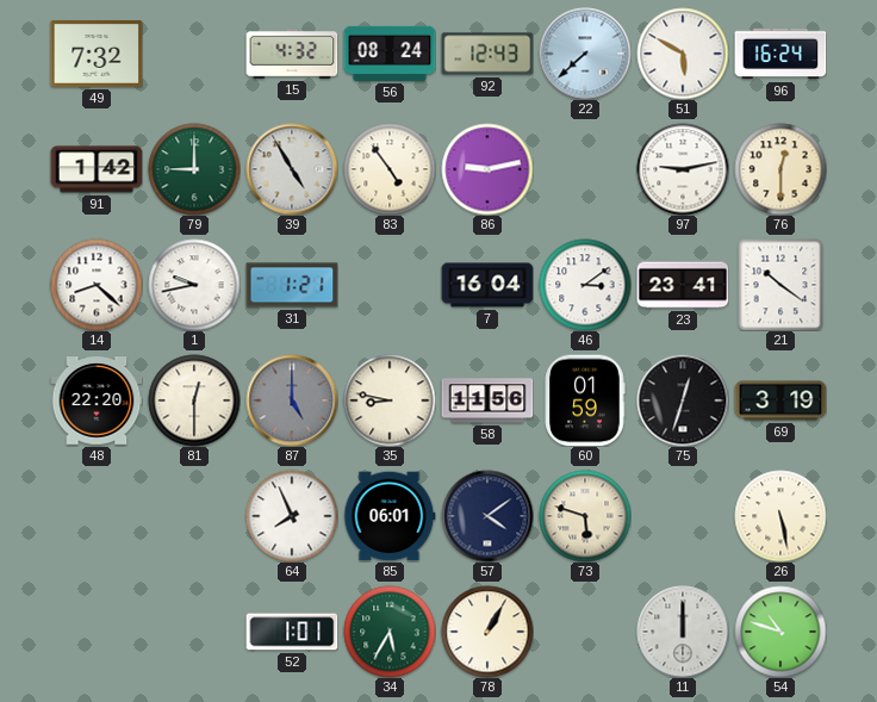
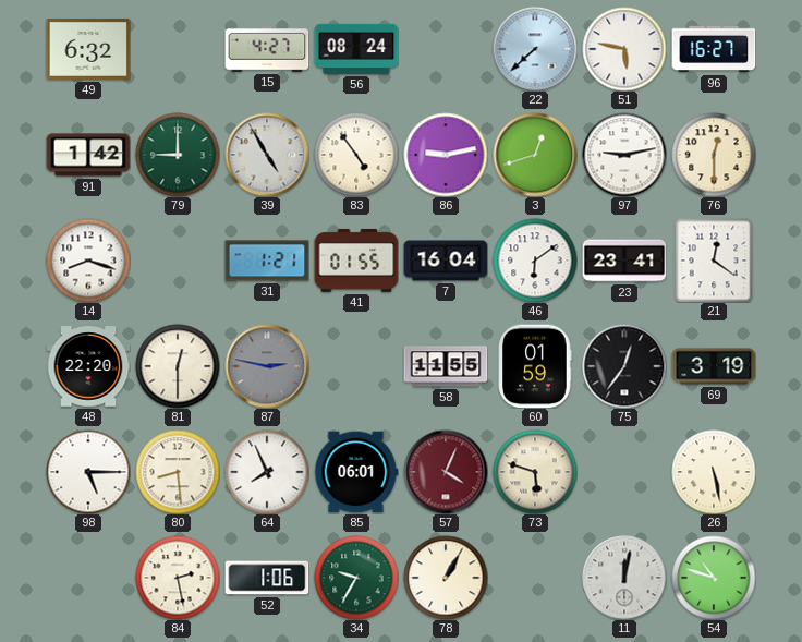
49: 7:32 -> 6:32
15: 4:32 -> 4:27
92: 12:43 -> none
51: 5:50 -> 5:47
96: 16:24 -> 16:27
3: none -> 12:42
14: 8:22 -> 8:18
1: 9:43 -> none
41: none -> 01:55
46: 3:09 -> 6:09
21: 10:21 -> 12:21
87: 5:00 -> 2:47
35: 8:47 -> none
58: 11:56 -> 11:55
75: 12:33 -> 12:36
98: none -> 5:15
80: none -> 8:29
57: 4:09 -> 4:04
57 dial: navy -> burgundy
84: none -> 2:28
52: 1:01 -> 1:06
34: 5:35 -> 9:35
11: 12:00 -> 12:02
